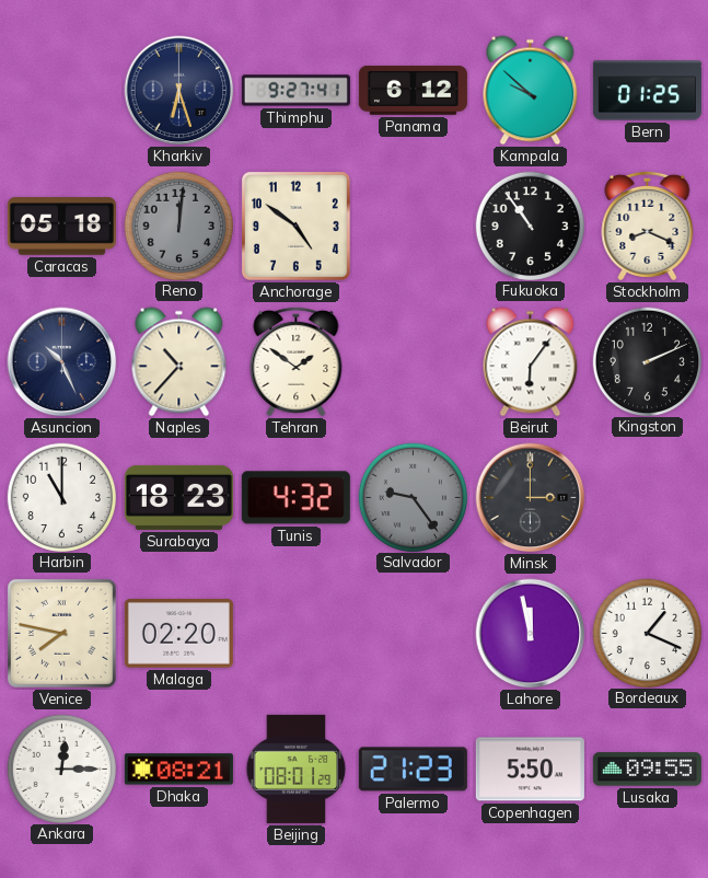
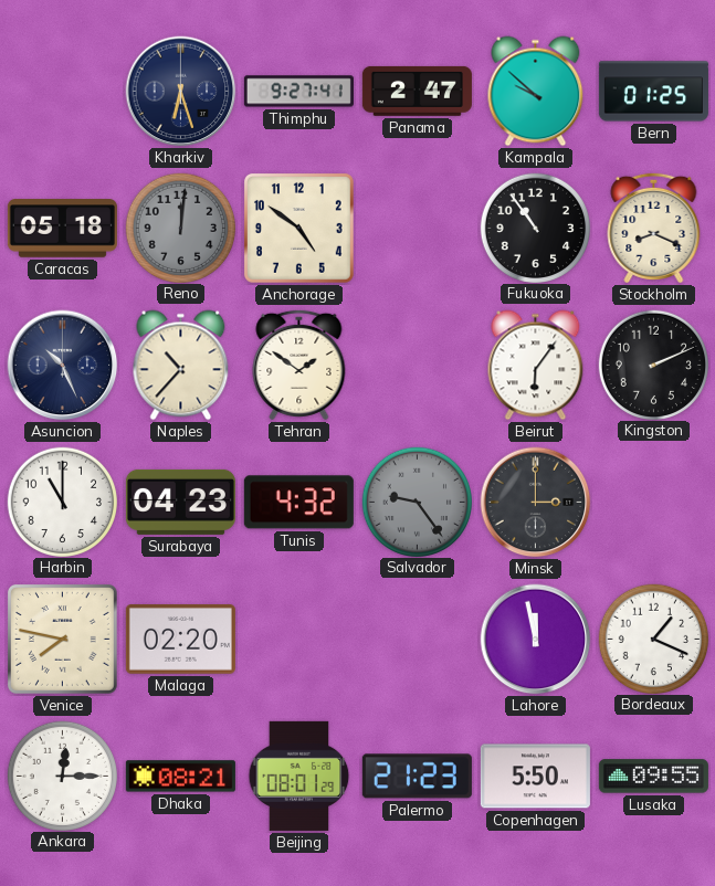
Panama: 6:12 -> 2:47
Surabaya: 18:23 -> 04:23
